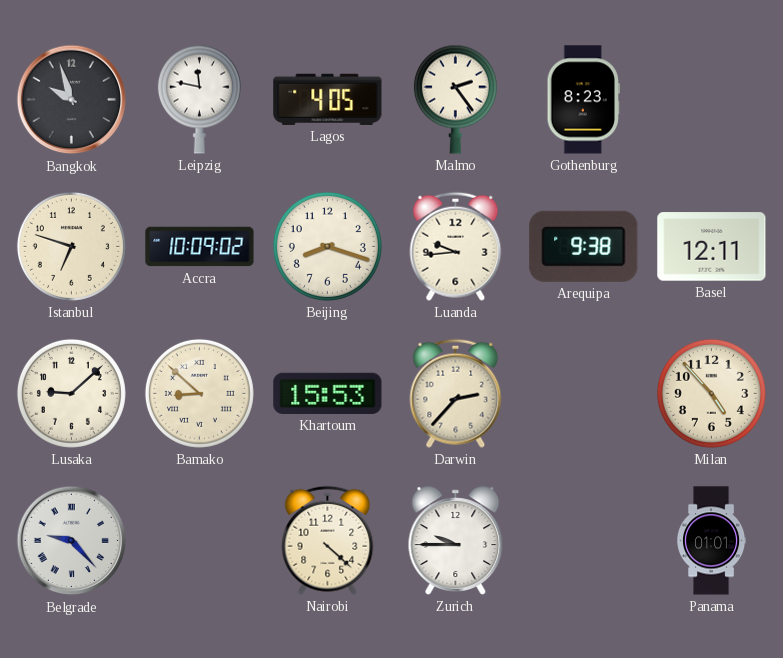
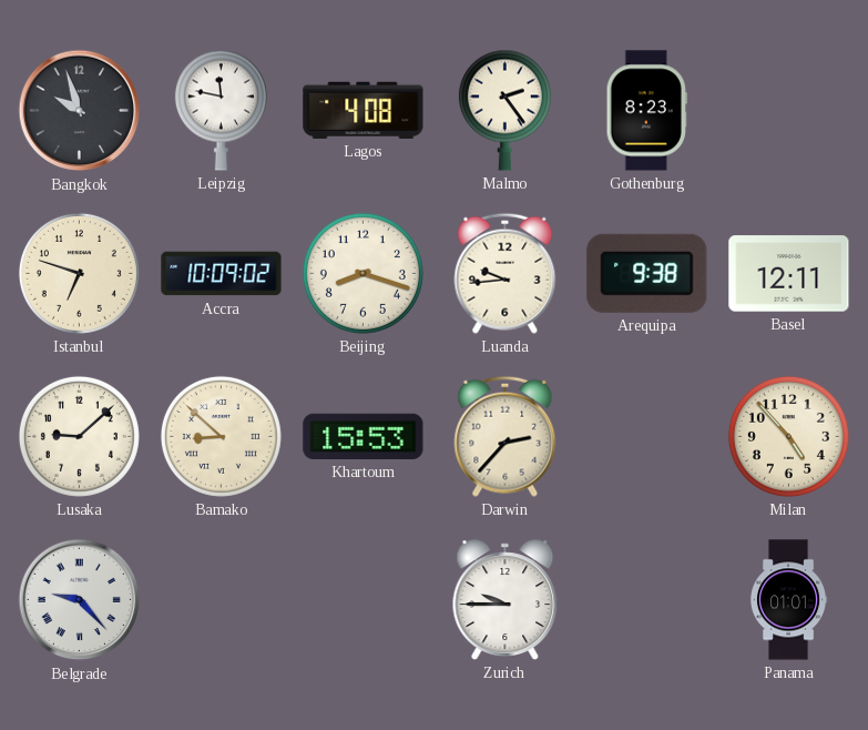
Lagos: 4:05 -> 4:08
Nairobi: 4:22 -> none
